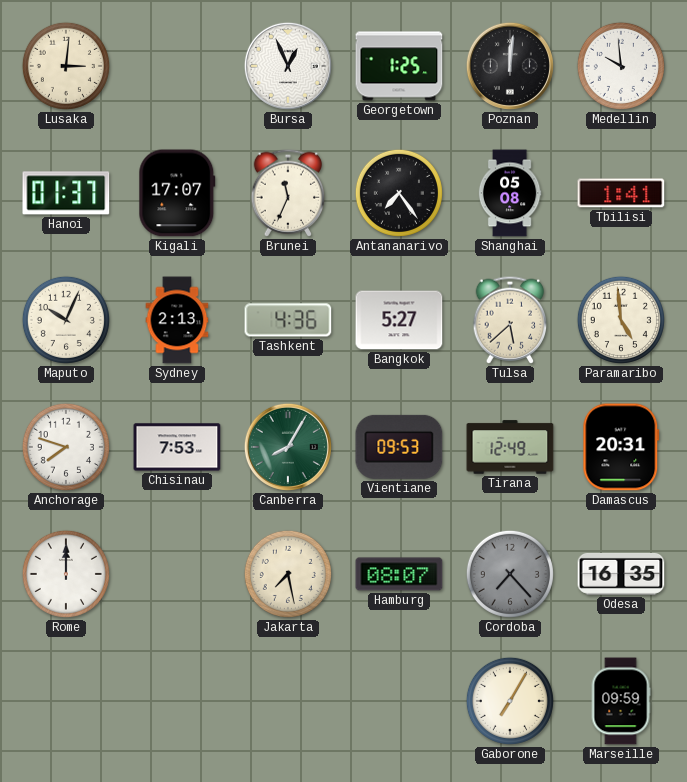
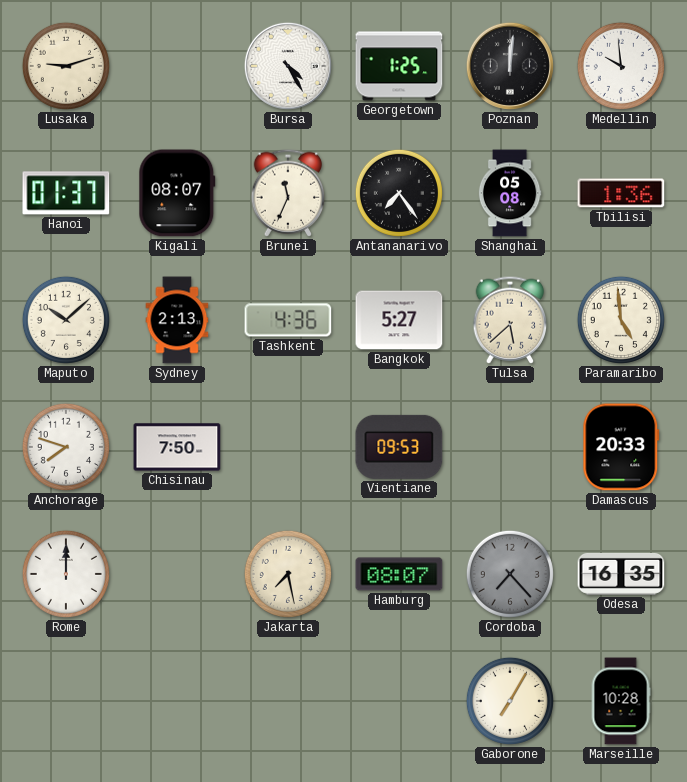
Lusaka: 3:01 -> 9:12
Bursa: 12:56 -> 4:25
Kigali: 17:07 -> 08:07
Tbilisi: 1:41 -> 1:36
Maputo: 10:04 -> 10:08
Chisinau: 7:53 -> 7:50
Canberra: 8:05 -> none
Tirana: 12:49 -> none
Damascus: 20:31 -> 20:33
Marseille: 09:59 -> 10:28
